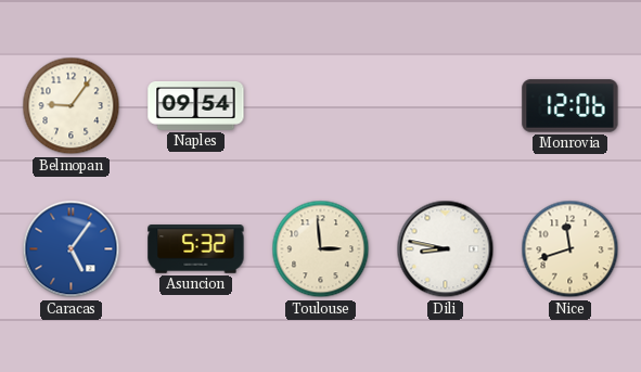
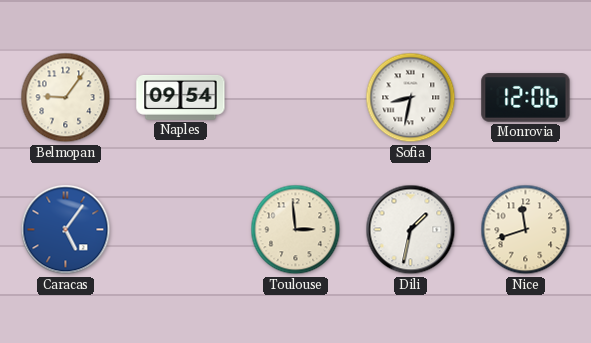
Sofia: none -> 8:32
Asuncion: 5:32 -> none
Dili: 8:47 -> 1:32
